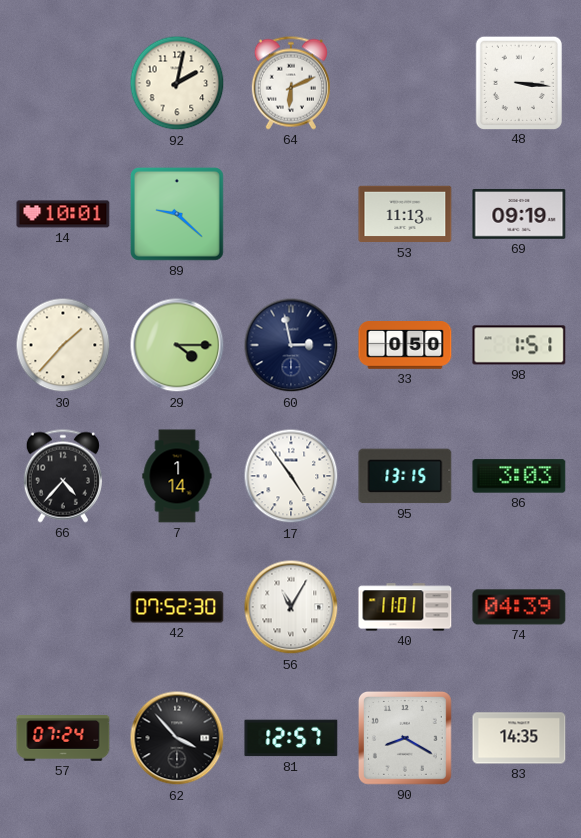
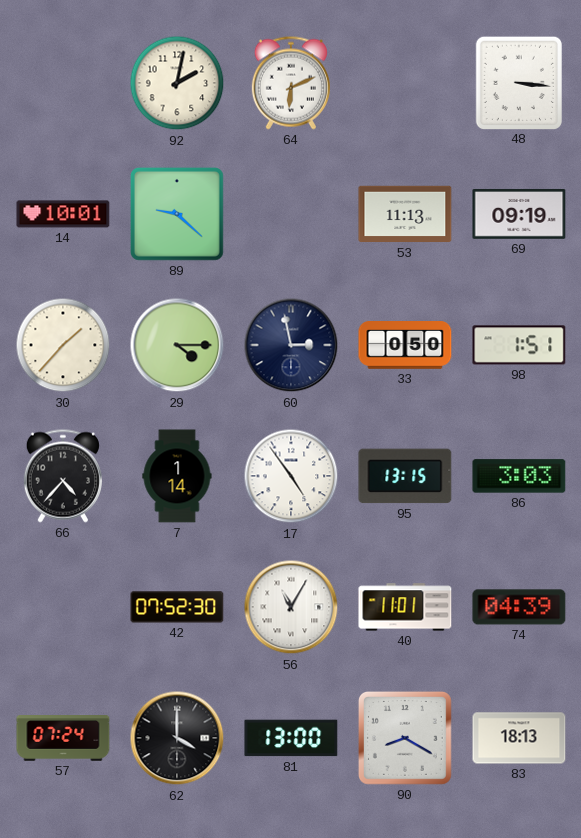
62: 3:53 -> 4:00
81: 12:57 -> 13:00
83: 14:35 -> 18:13
